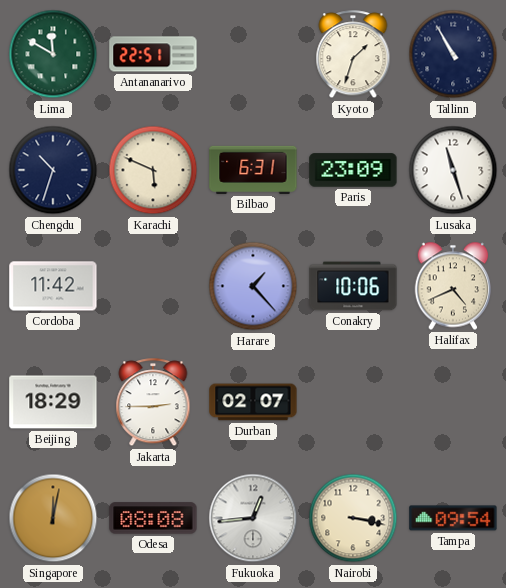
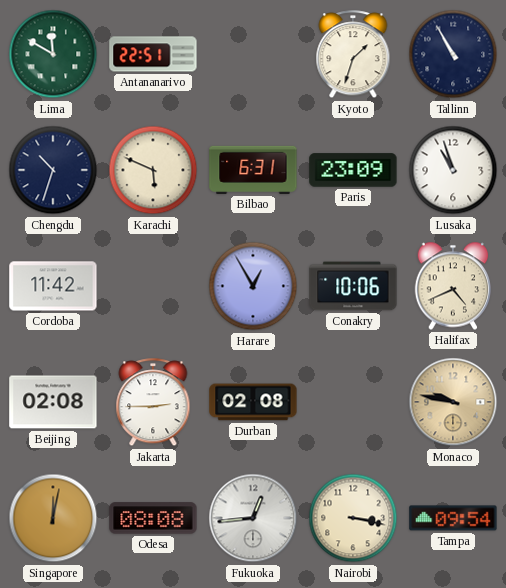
Lusaka: 11:27 -> 10:57
Harare: 1:23 -> 12:55
Beijing: 18:29 -> 02:08
Durban: 02:07 -> 02:08
Monaco: none -> 9:47
